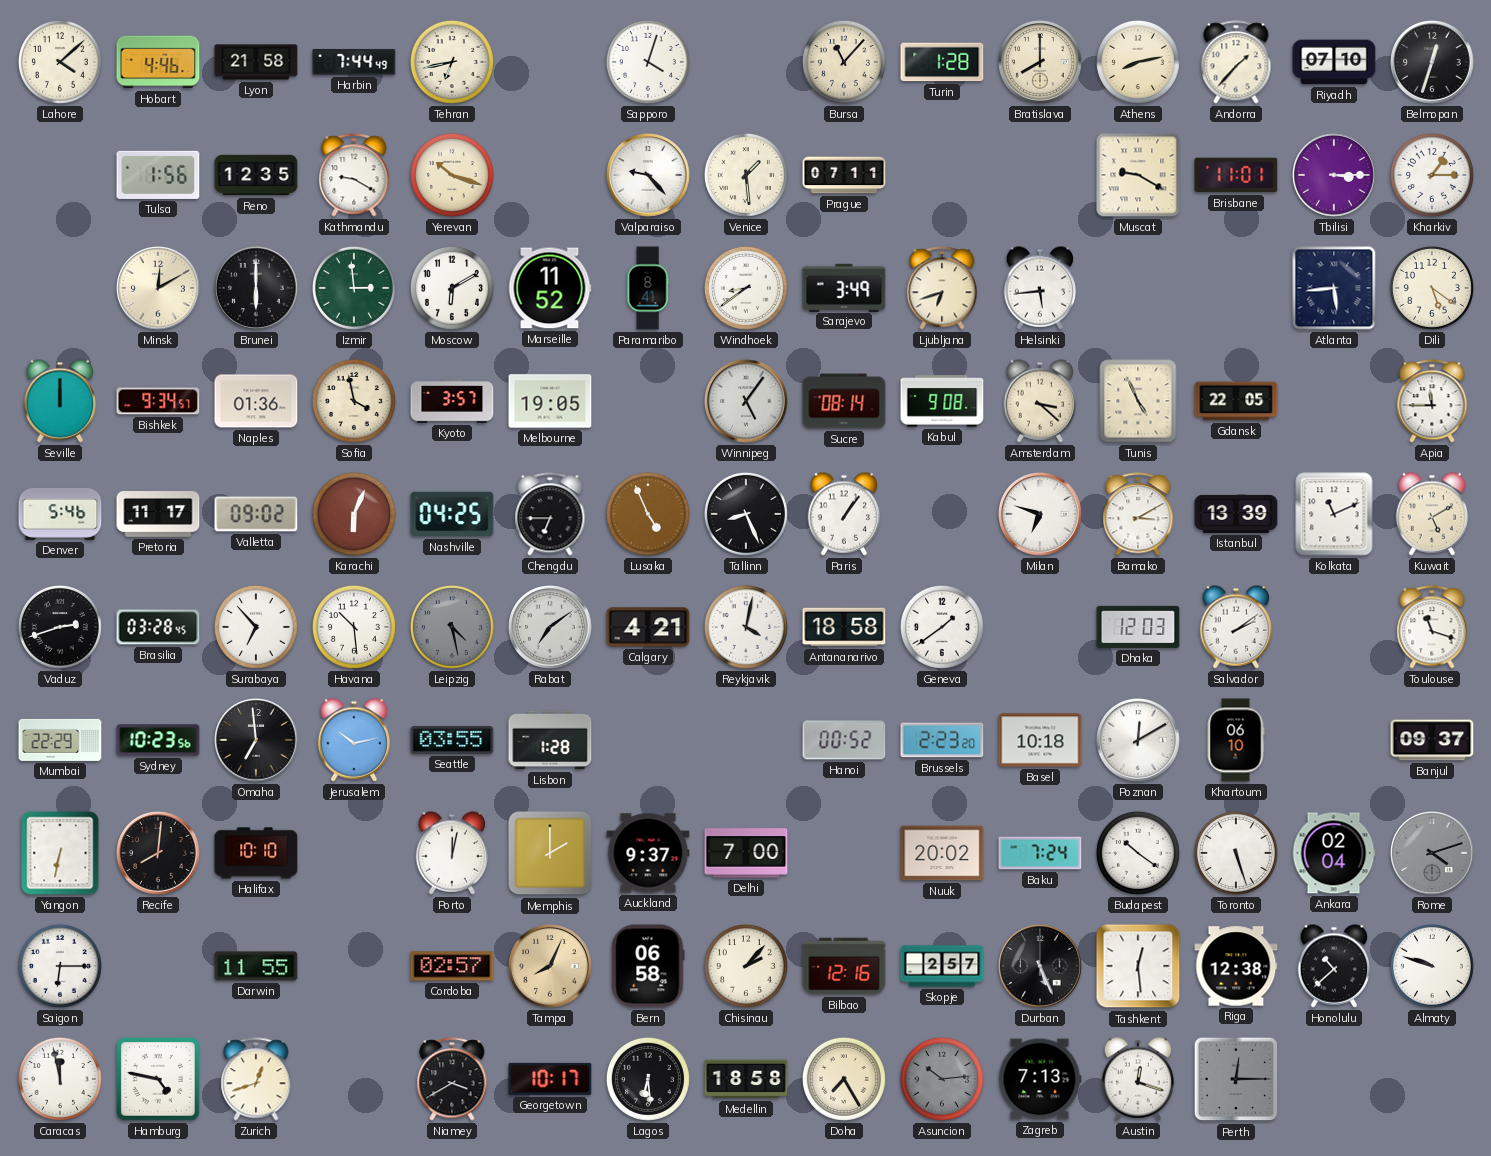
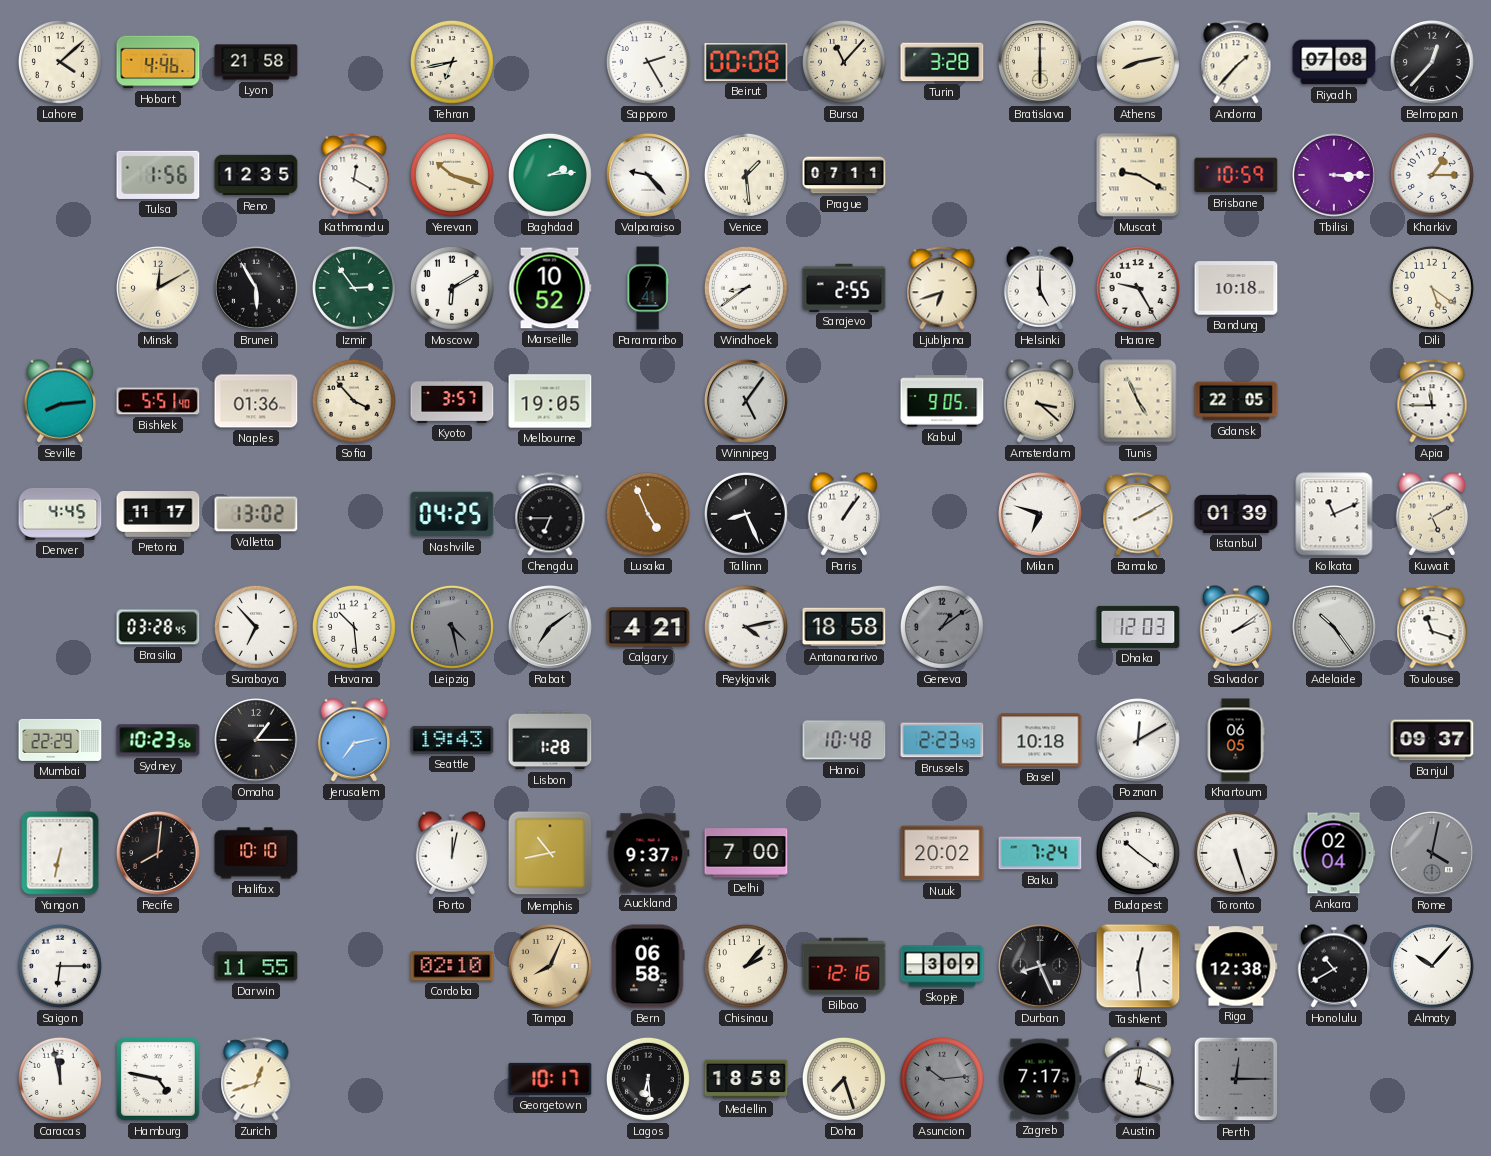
Harbin: 7:44 -> none
Sapporo: 4:03 -> 2:25
Beirut: none -> 00:08
Turin: 1:28 -> 3:28
Bratislava: 8:00 -> 6:00
Riyadh: 07:10 -> 07:08
Belmopan: 12:33 -> 12:37
Kathmandu: 9:20 -> 12:20
Baghdad: none -> 2:14
Brisbane: 11:01 -> 10:59
Brunei: 6:00 -> 5:55
Izmir: 2:59 -> 2:54
Marseille: 11:52 -> 10:52
Paramaribo: 8:41 -> 7:41
Sarajevo: 3:49 -> 2:55
Helsinki: 5:44 -> 5:00
Harare: none -> 9:25
Bandung: none -> 10:18
Atlanta: 5:44 -> none
Seville: 12:00 -> 8:14
Bishkek: 9:34 -> 5:51
Sofia: 3:58 -> 3:53
Sucre: 08:14 -> none
Kabul: 9:08 -> 9:05
Denver: 5:46 -> 4:45
Valletta: 09:02 -> 13:02
Karachi: 6:04 -> none
Bamako: 3:10 -> 2:10
Istanbul: 13:39 -> 01:39
Vaduz: 2:42 -> none
Reykjavik: 4:02 -> 4:13
Geneva: 1:39 -> 1:09
Geneva dial: white -> grey
Adelaide: none -> 10:24
Omaha: 6:59 -> 1:15
Jerusalem: 10:13 -> 7:13
Seattle: 03:55 -> 19:43
Hanoi: 00:52 -> 10:48
Brussels: 2:23:20 -> 2:23:43
Khartoum: 06:10 -> 06:05
Memphis: 2:00 -> 10:43
Rome: 4:12 -> 4:02
Cordoba: 02:57 -> 02:10
Skopje: 2:57 -> 3:09
Durban: 5:26 -> 8:26
Honolulu: 10:38 -> 10:40
Almaty: 9:48 -> 10:07
Niamey: 3:40 -> none
Doha: 7:25 -> 7:27
Zagreb: 7:13 -> 7:17
